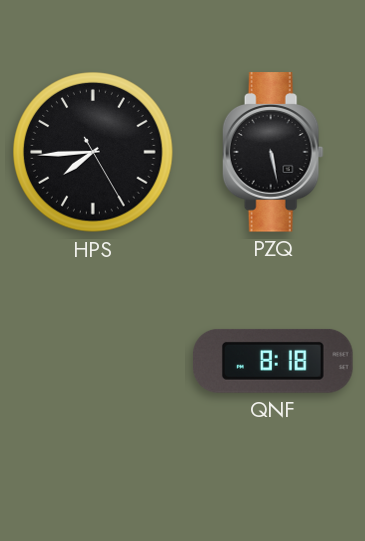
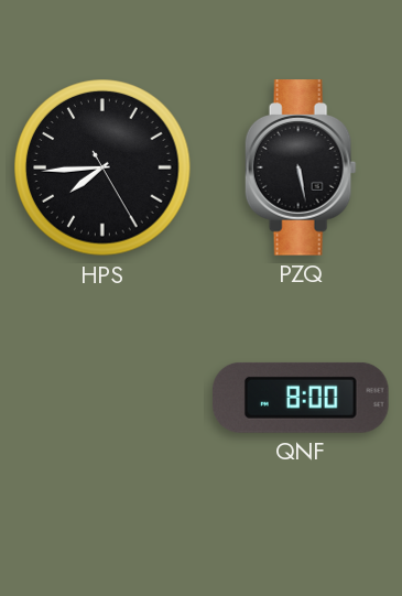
QNF: 8:18 -> 8:00
